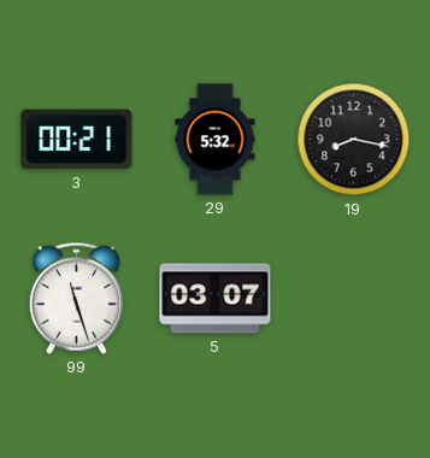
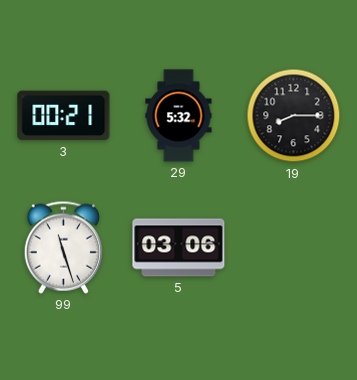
19: 8:17 -> 8:15
5: 03:07 -> 03:06
